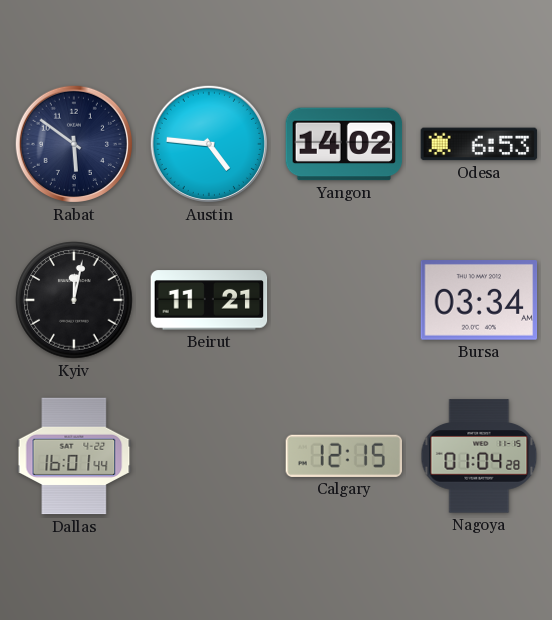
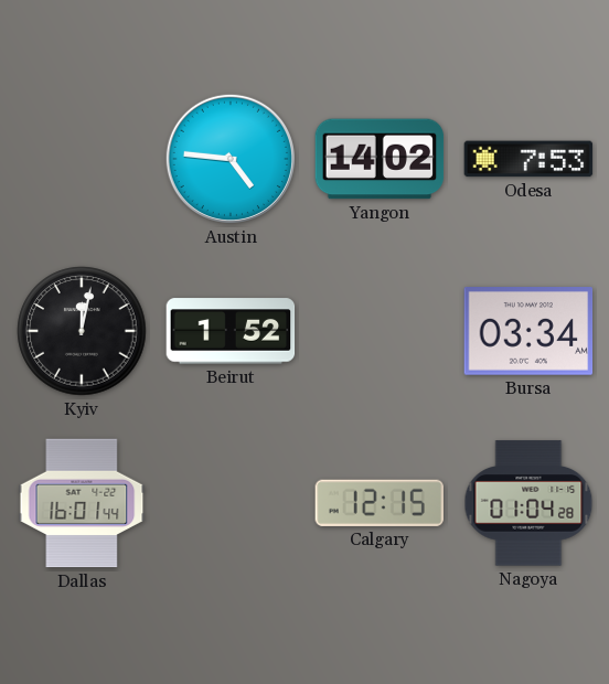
Rabat: 5:51 -> none
Odesa: 6:53 -> 7:53
Beirut: 11:21 -> 1:52
